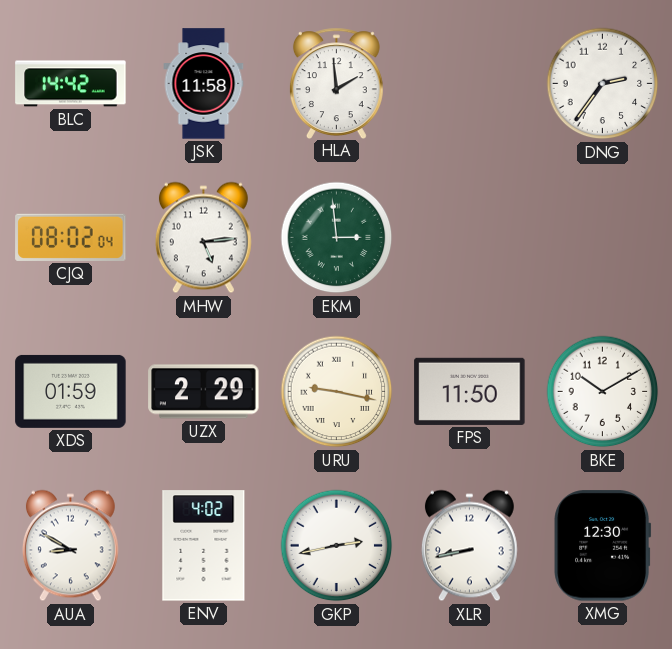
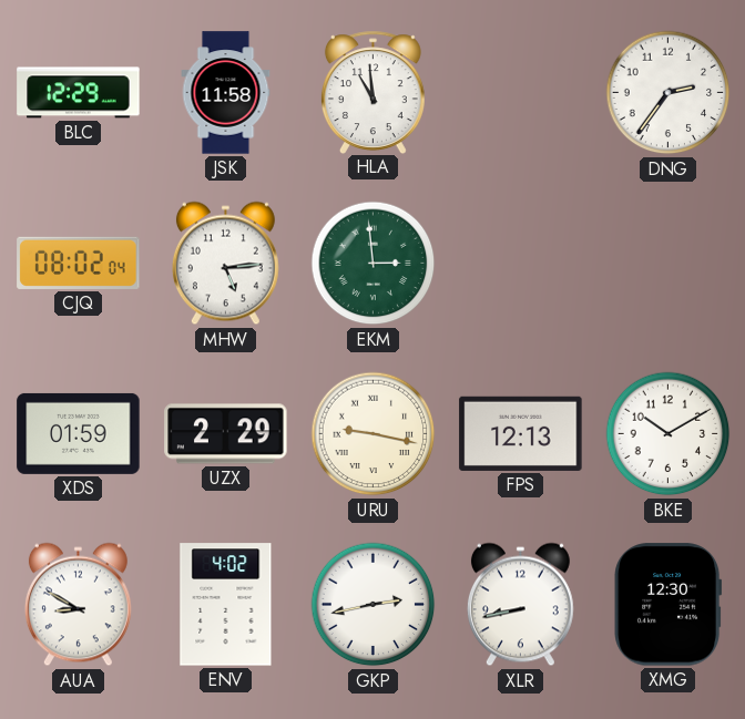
BLC: 14:42 -> 12:29
HLA: 1:59 -> 10:59
FPS: 11:50 -> 12:13
